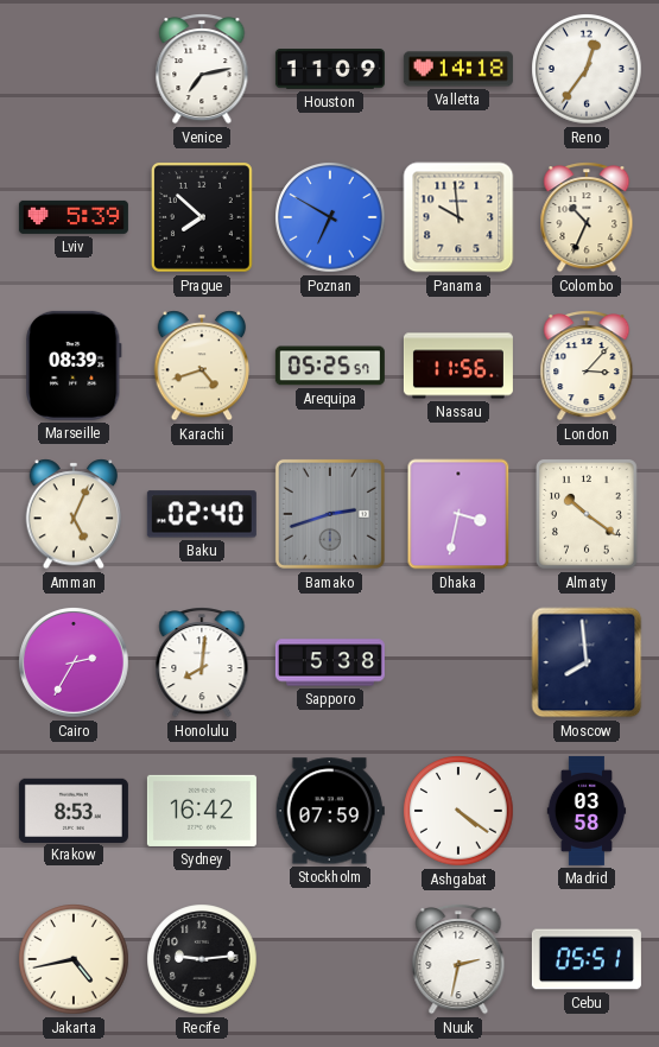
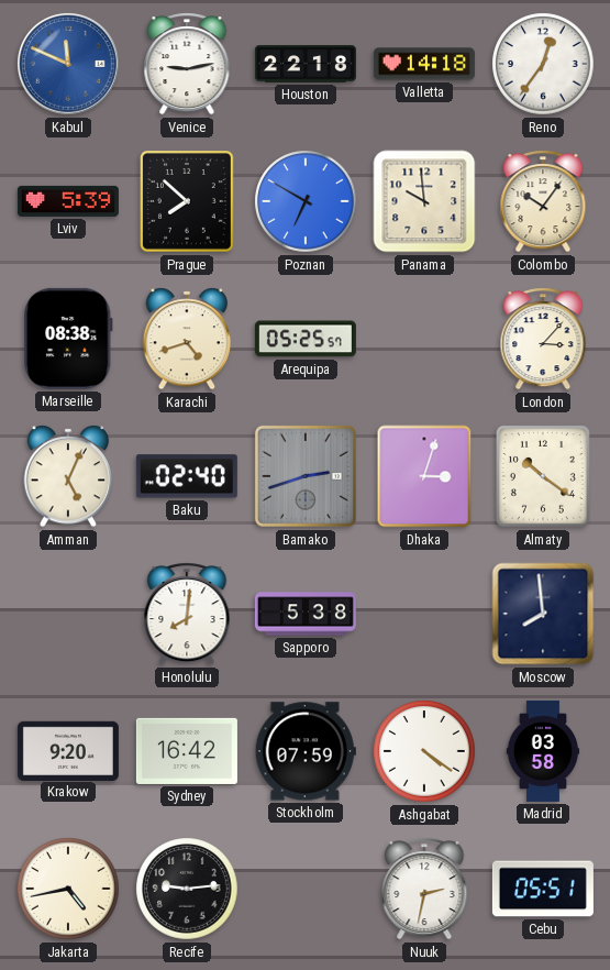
Kabul: none -> 11:49
Venice: 7:13 -> 9:13
Houston: 11:09 -> 22:18
Colombo: 10:34 -> 10:06
Marseille: 08:39 -> 08:38
Nassau: 11:56 -> none
Dhaka: 3:32 -> 3:03
Cairo: 2:35 -> none
Krakow: 8:53 -> 9:20
